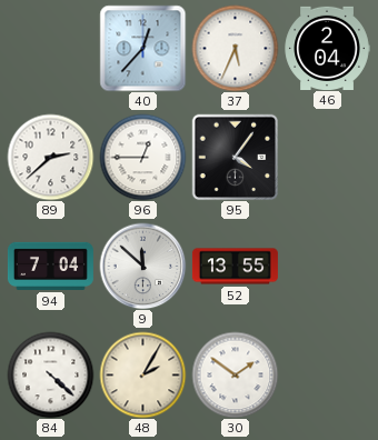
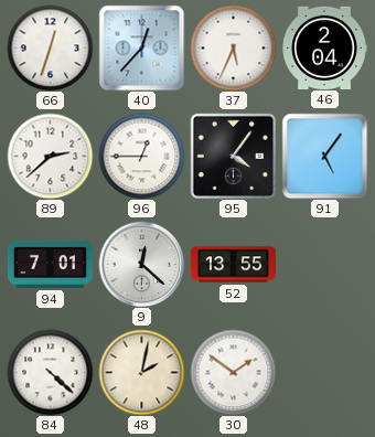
66: none -> 12:33
91: none -> 5:06
94: 7:04 -> 7:01
9: 11:52 -> 12:22
48: 2:05 -> 2:02
